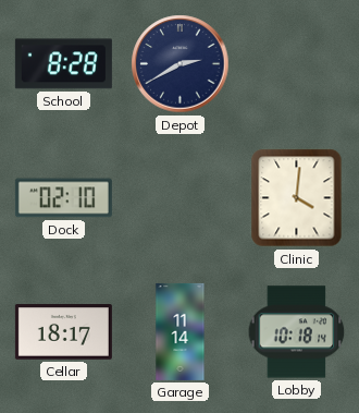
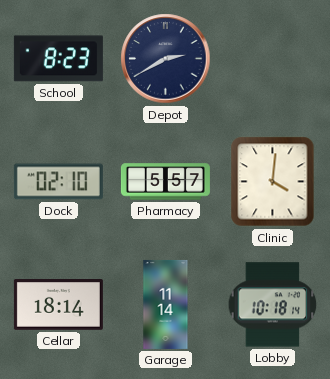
School: 8:28 -> 8:23
Pharmacy: none -> 5:57
Cellar: 18:17 -> 18:14
